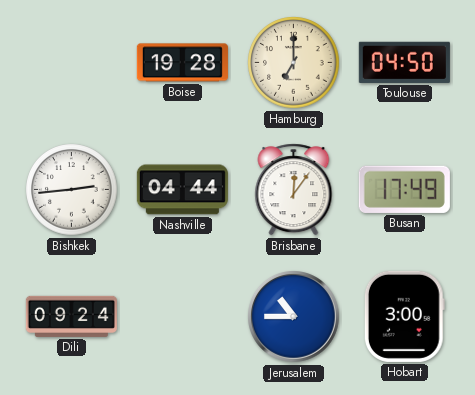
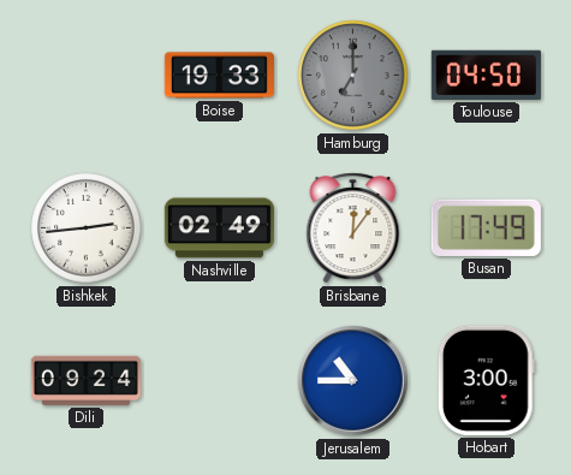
Boise: 19:28 -> 19:33
Hamburg dial: cream -> grey
Nashville: 04:44 -> 02:49
